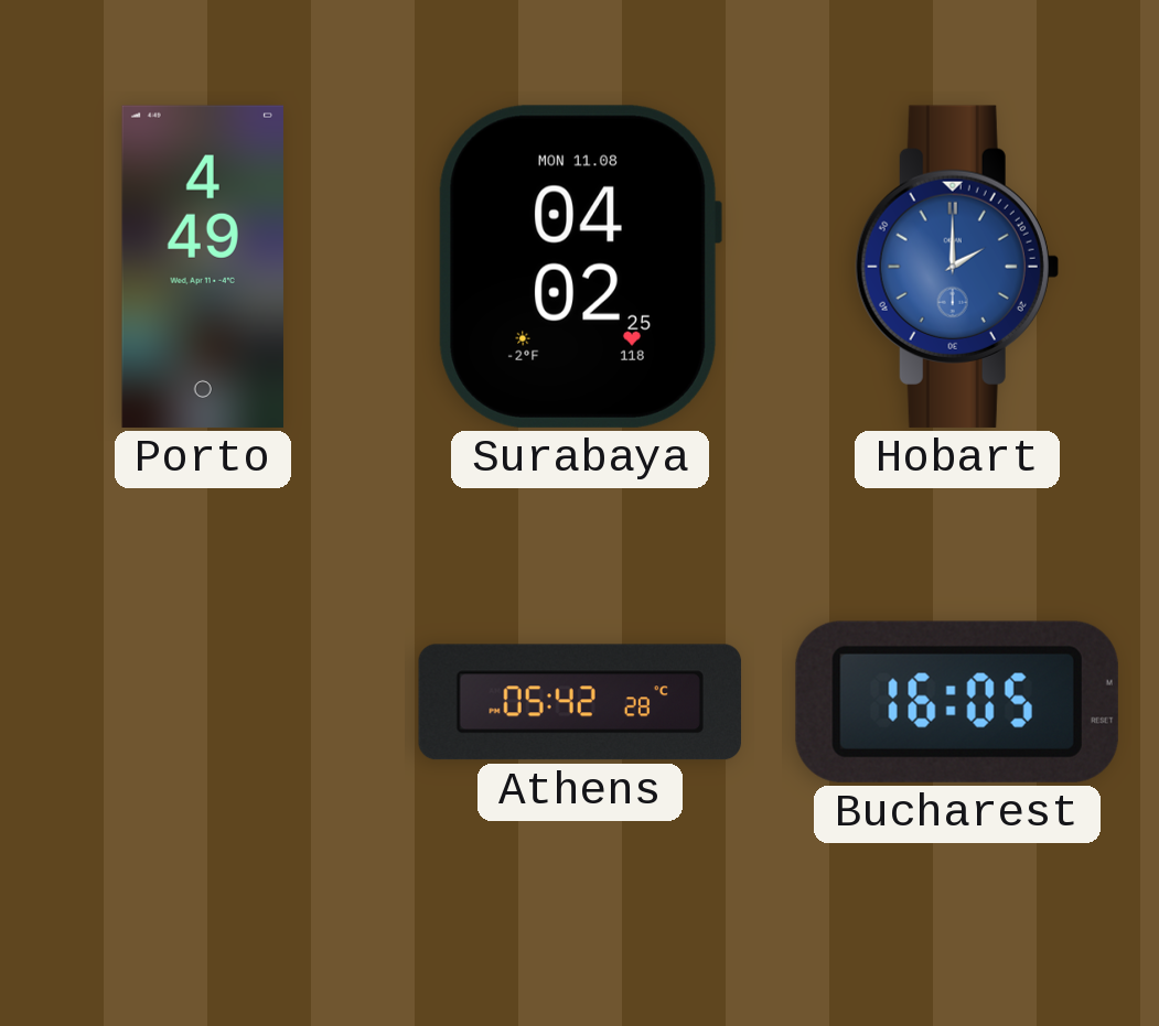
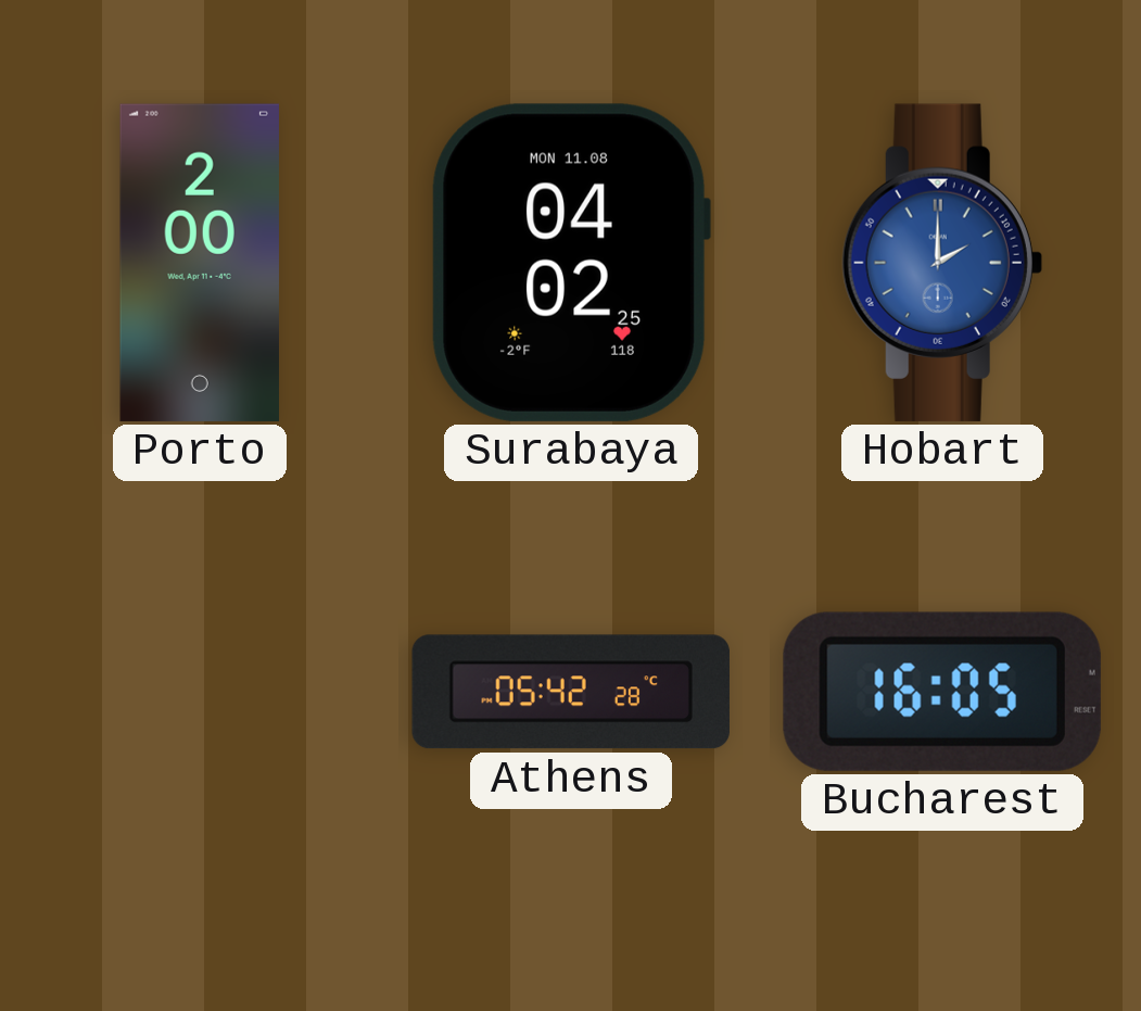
Porto: 4:49 -> 2:00
